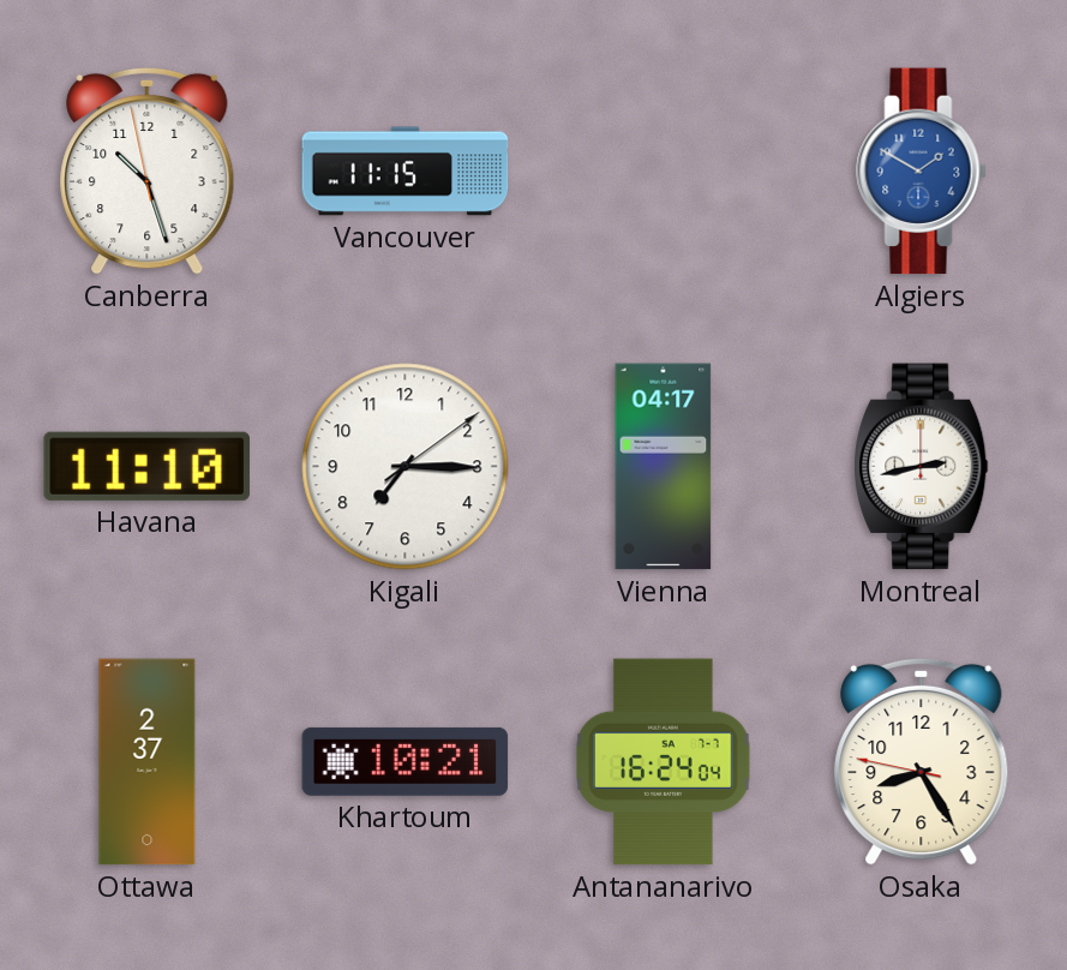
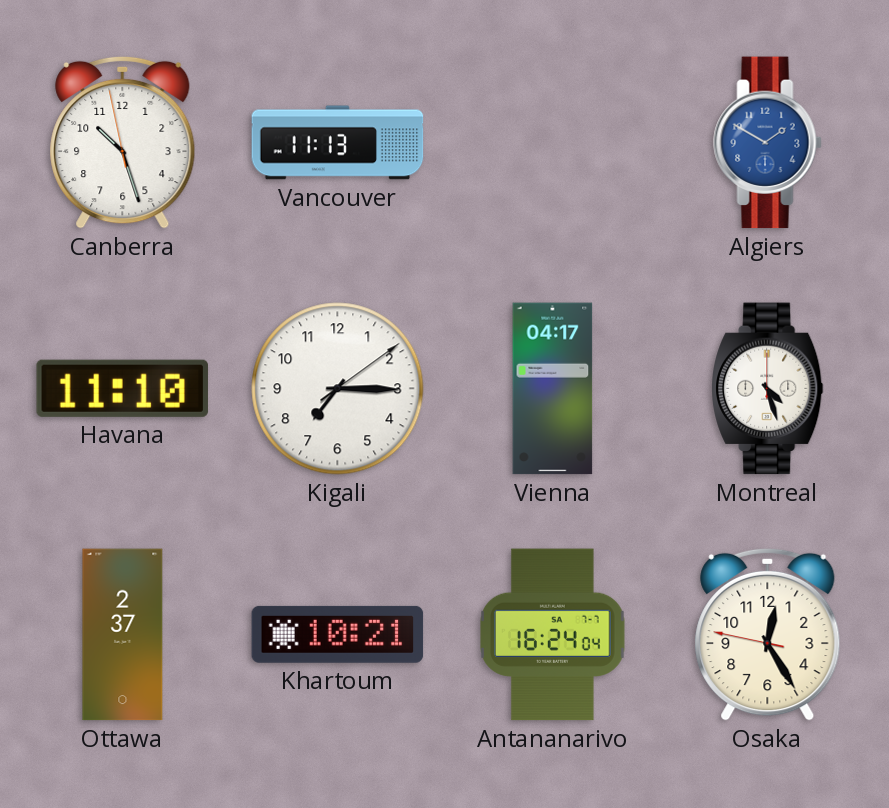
Vancouver: 11:15 -> 11:13
Montreal: 2:43 -> 4:27
Osaka: 8:24 -> 12:24
